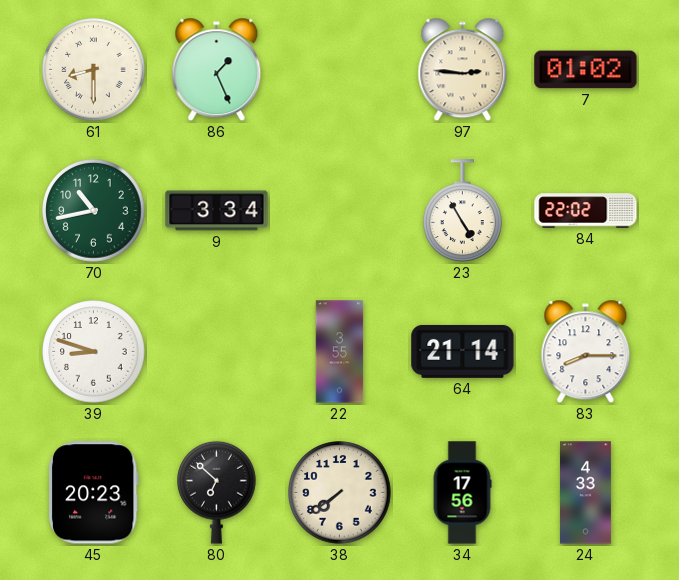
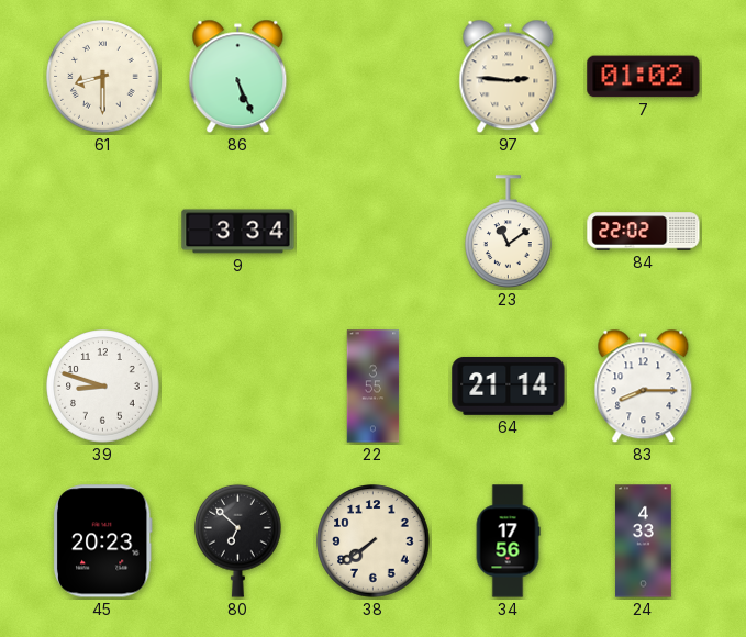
86: 1:26 -> 5:26
70: 10:43 -> none
23: 4:55 -> 11:09
